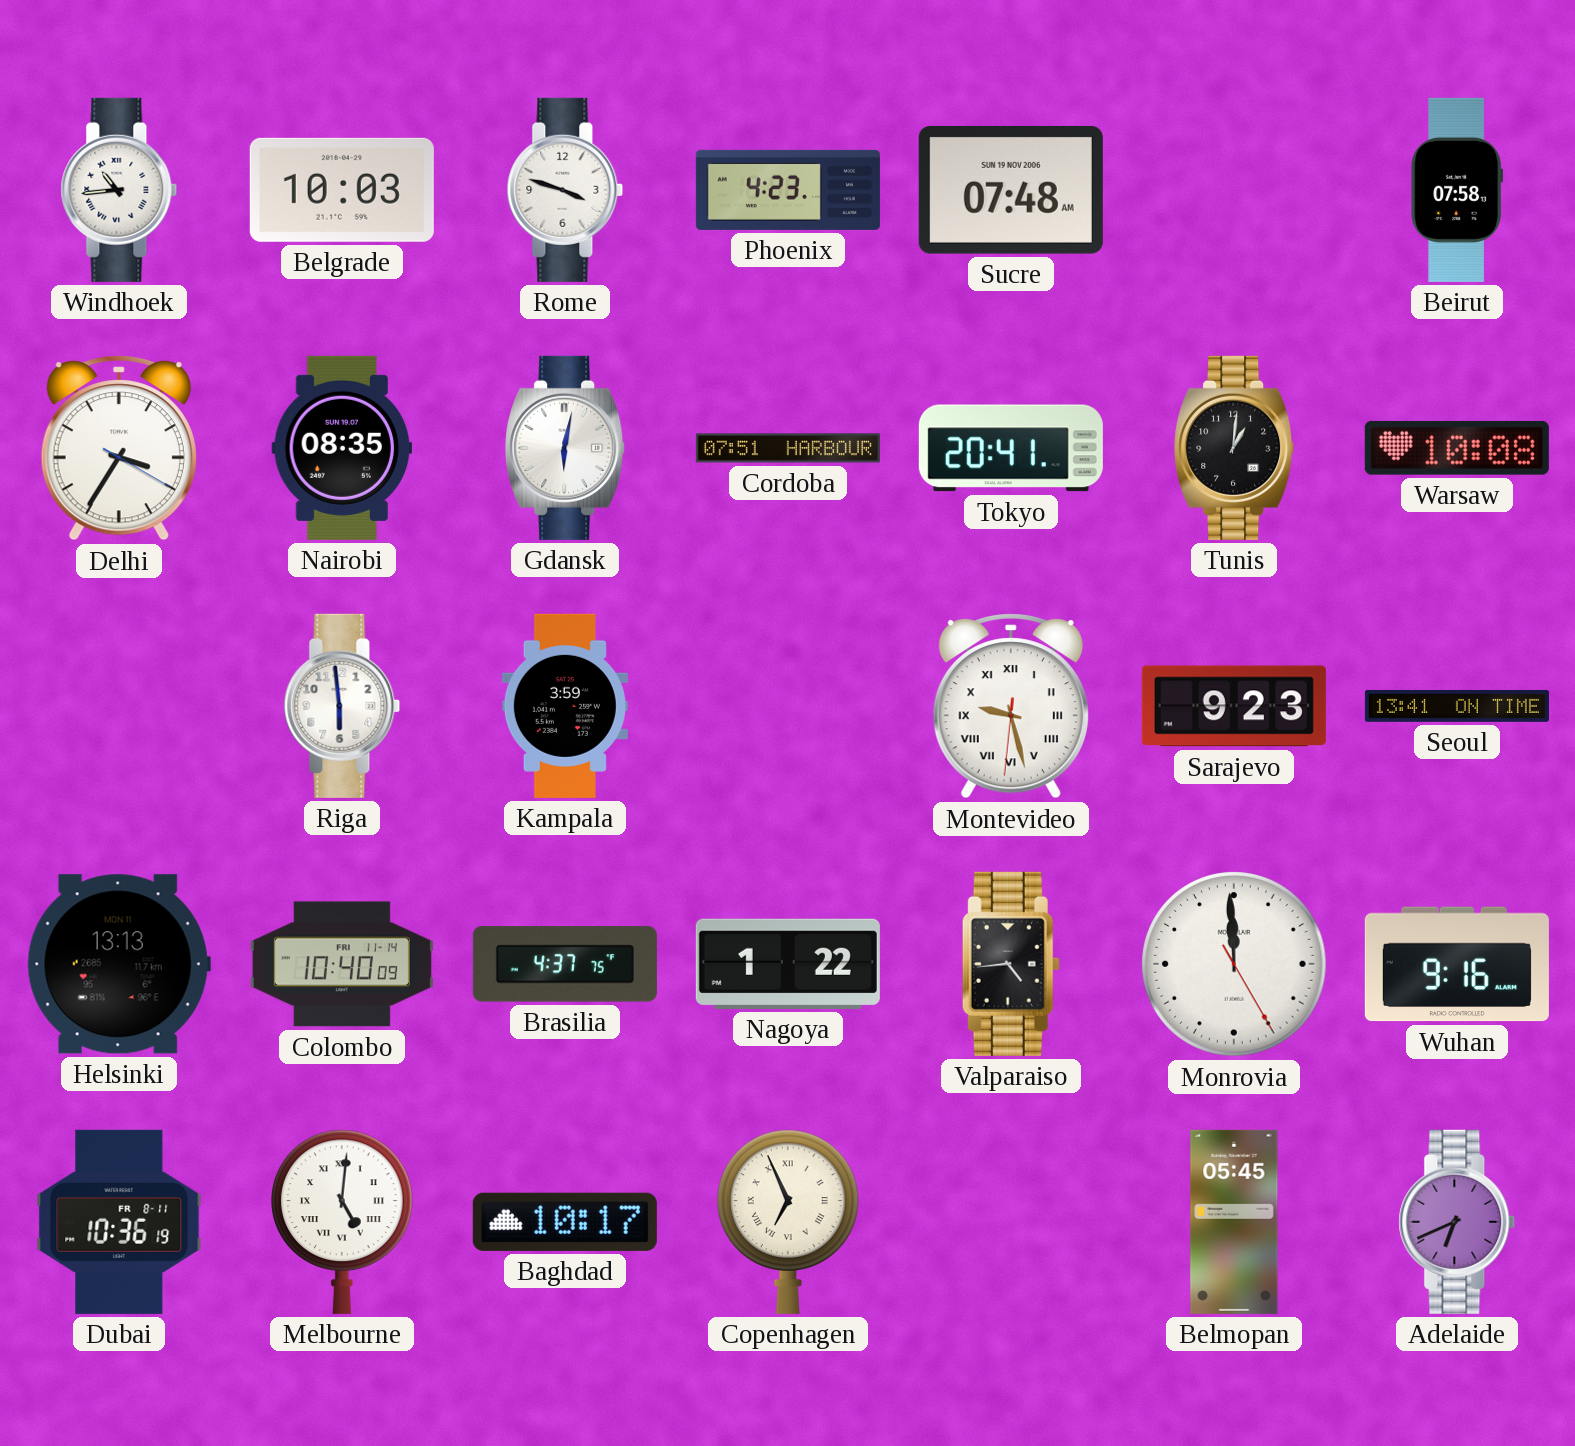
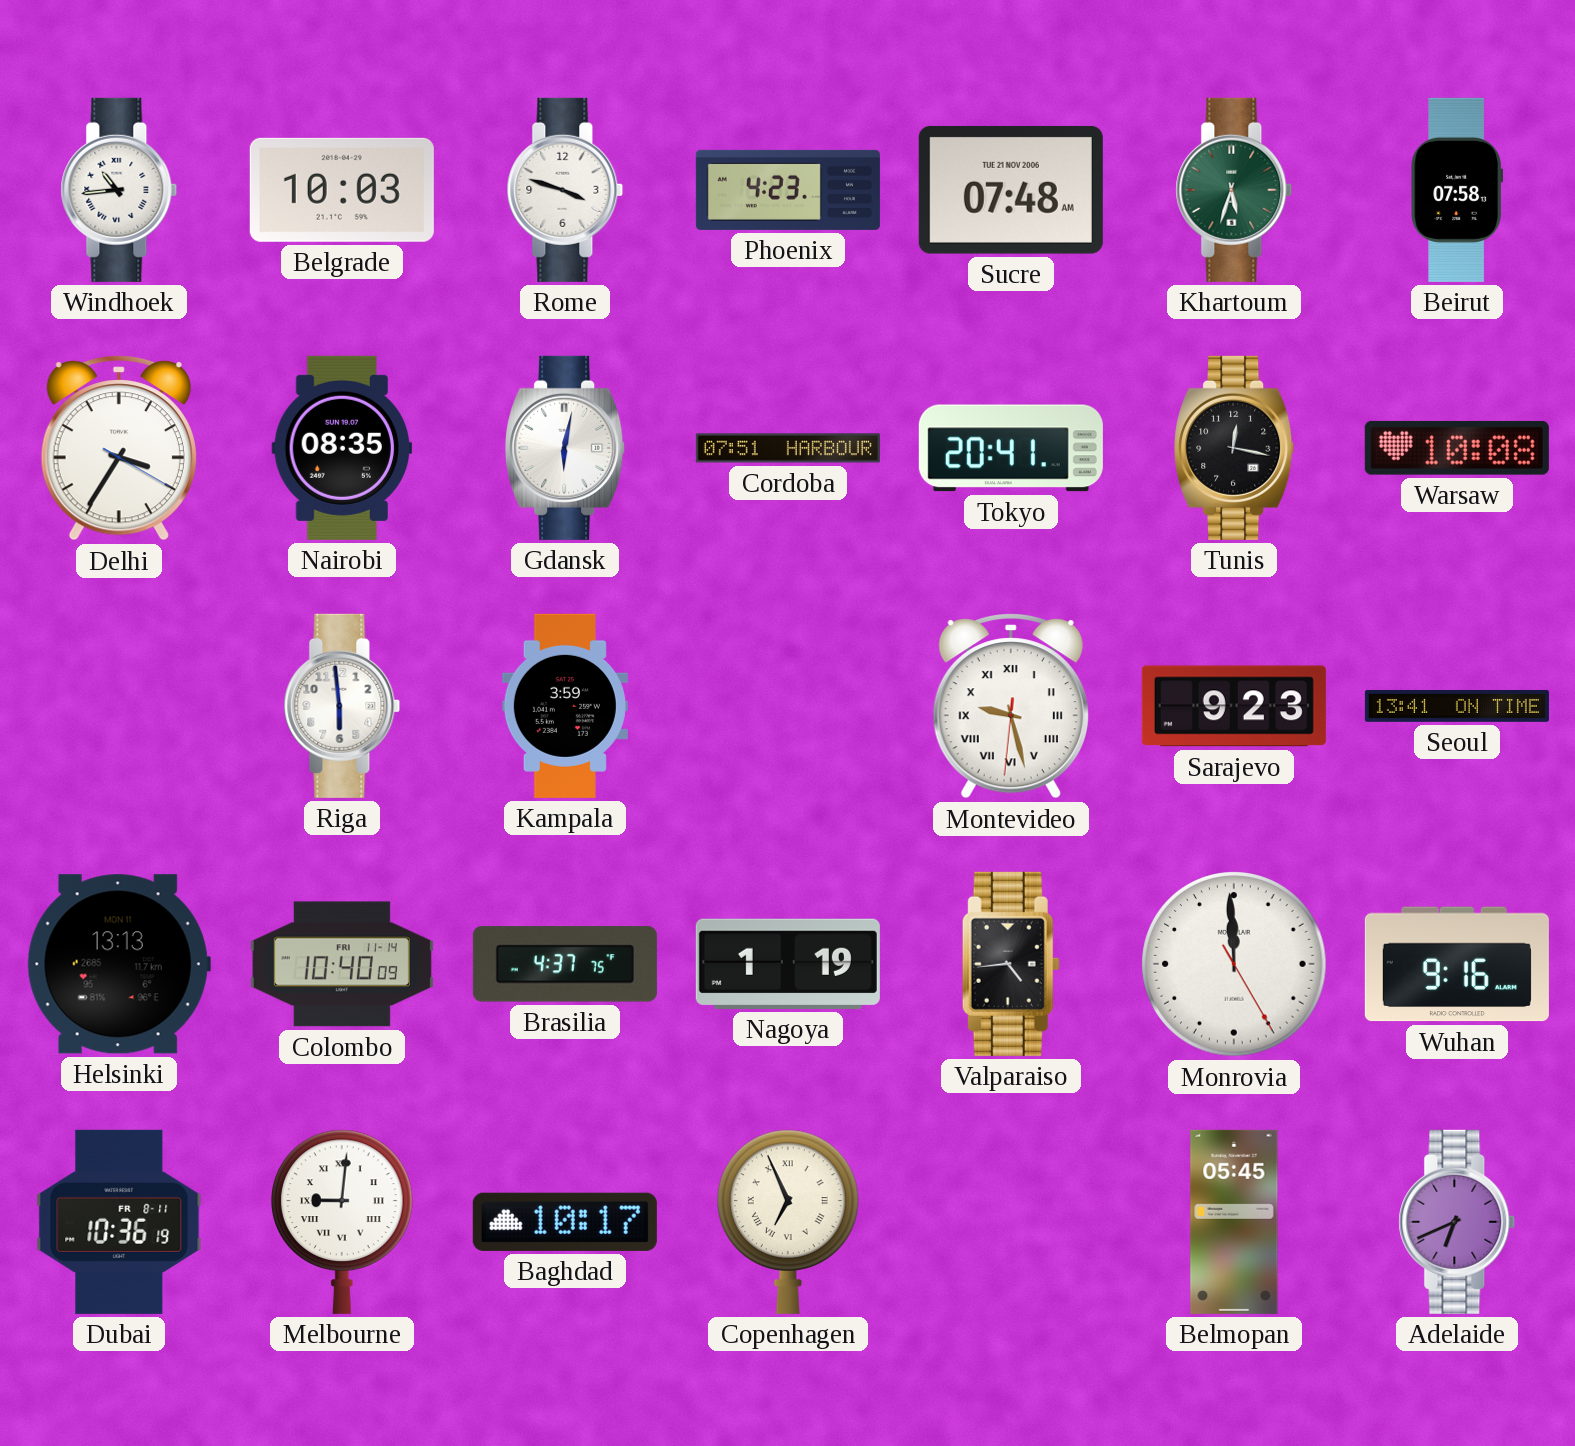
Sucre date: SUN 19 NOV 2006 -> TUE 21 NOV 2006
Khartoum: none -> 5:33
Tunis: 1:01 -> 12:17
Nagoya: 1:22 -> 1:19
Melbourne: 5:01 -> 9:01
